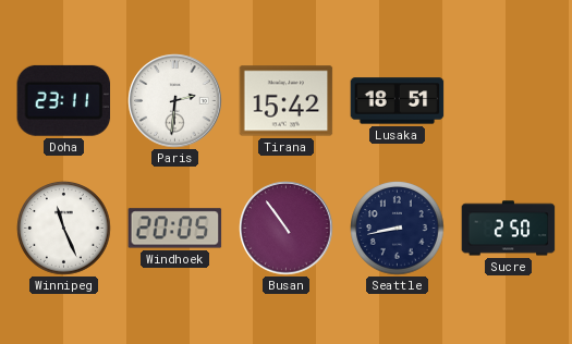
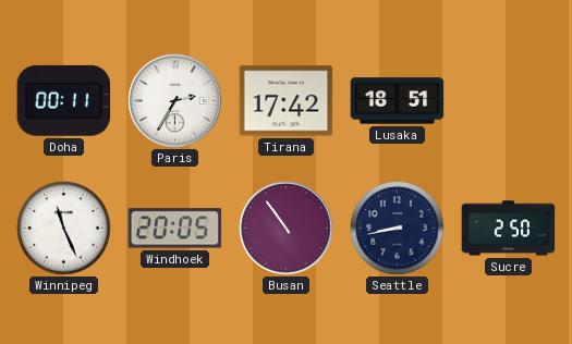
Doha: 23:11 -> 00:11
Paris: 2:31 -> 2:35
Tirana: 15:42 -> 17:42
